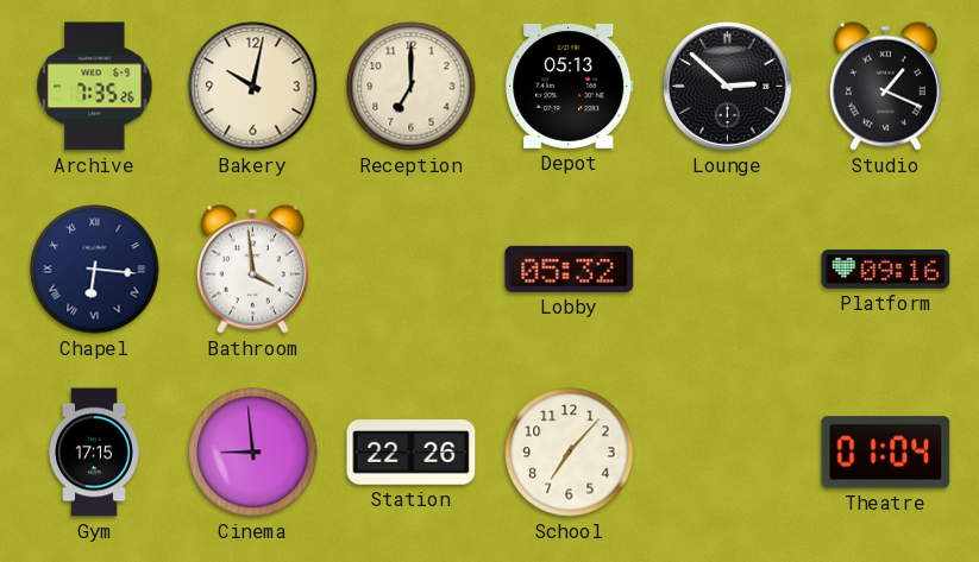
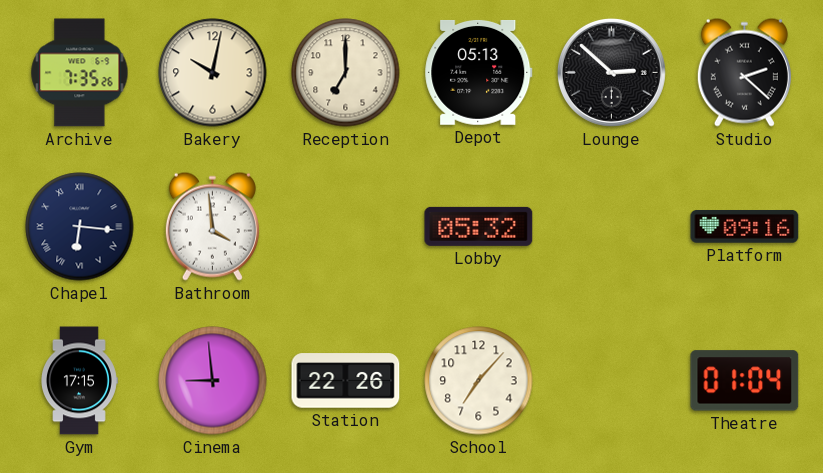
Studio: 1:19 -> 2:22
